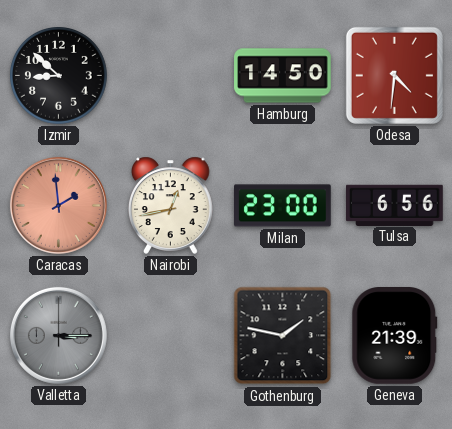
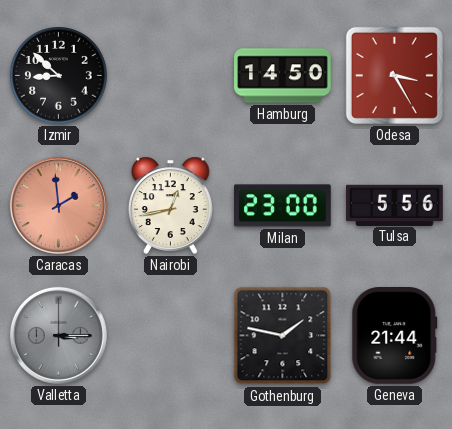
Odesa: 4:31 -> 3:25
Tulsa: 6:56 -> 5:56
Geneva: 21:39 -> 21:44
